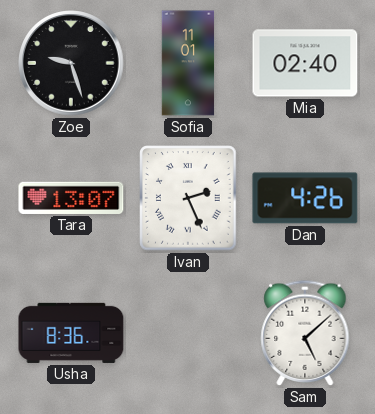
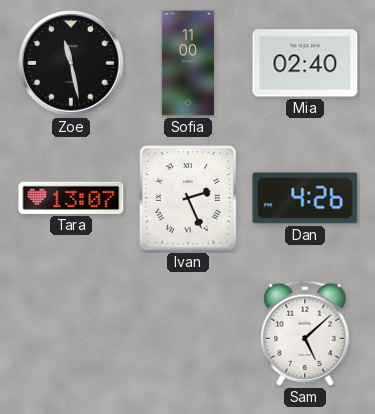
Zoe: 9:27 -> 11:28
Sofia: 11:01 -> 11:00
Usha: 8:36 -> none
